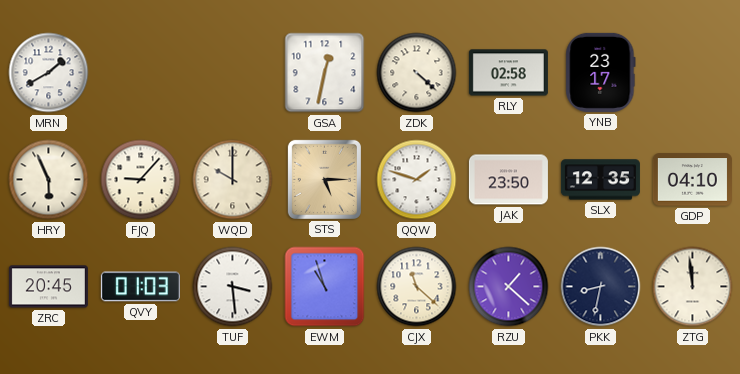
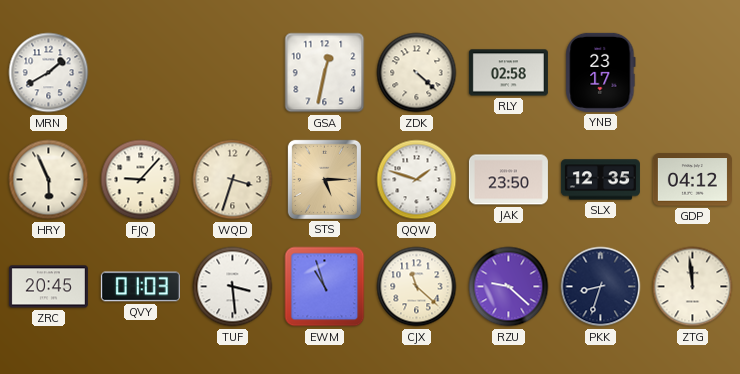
WQD: 10:00 -> 3:33
GDP: 04:10 -> 04:12
RZU: 1:22 -> 9:22
PKK: 8:32 -> 8:33
